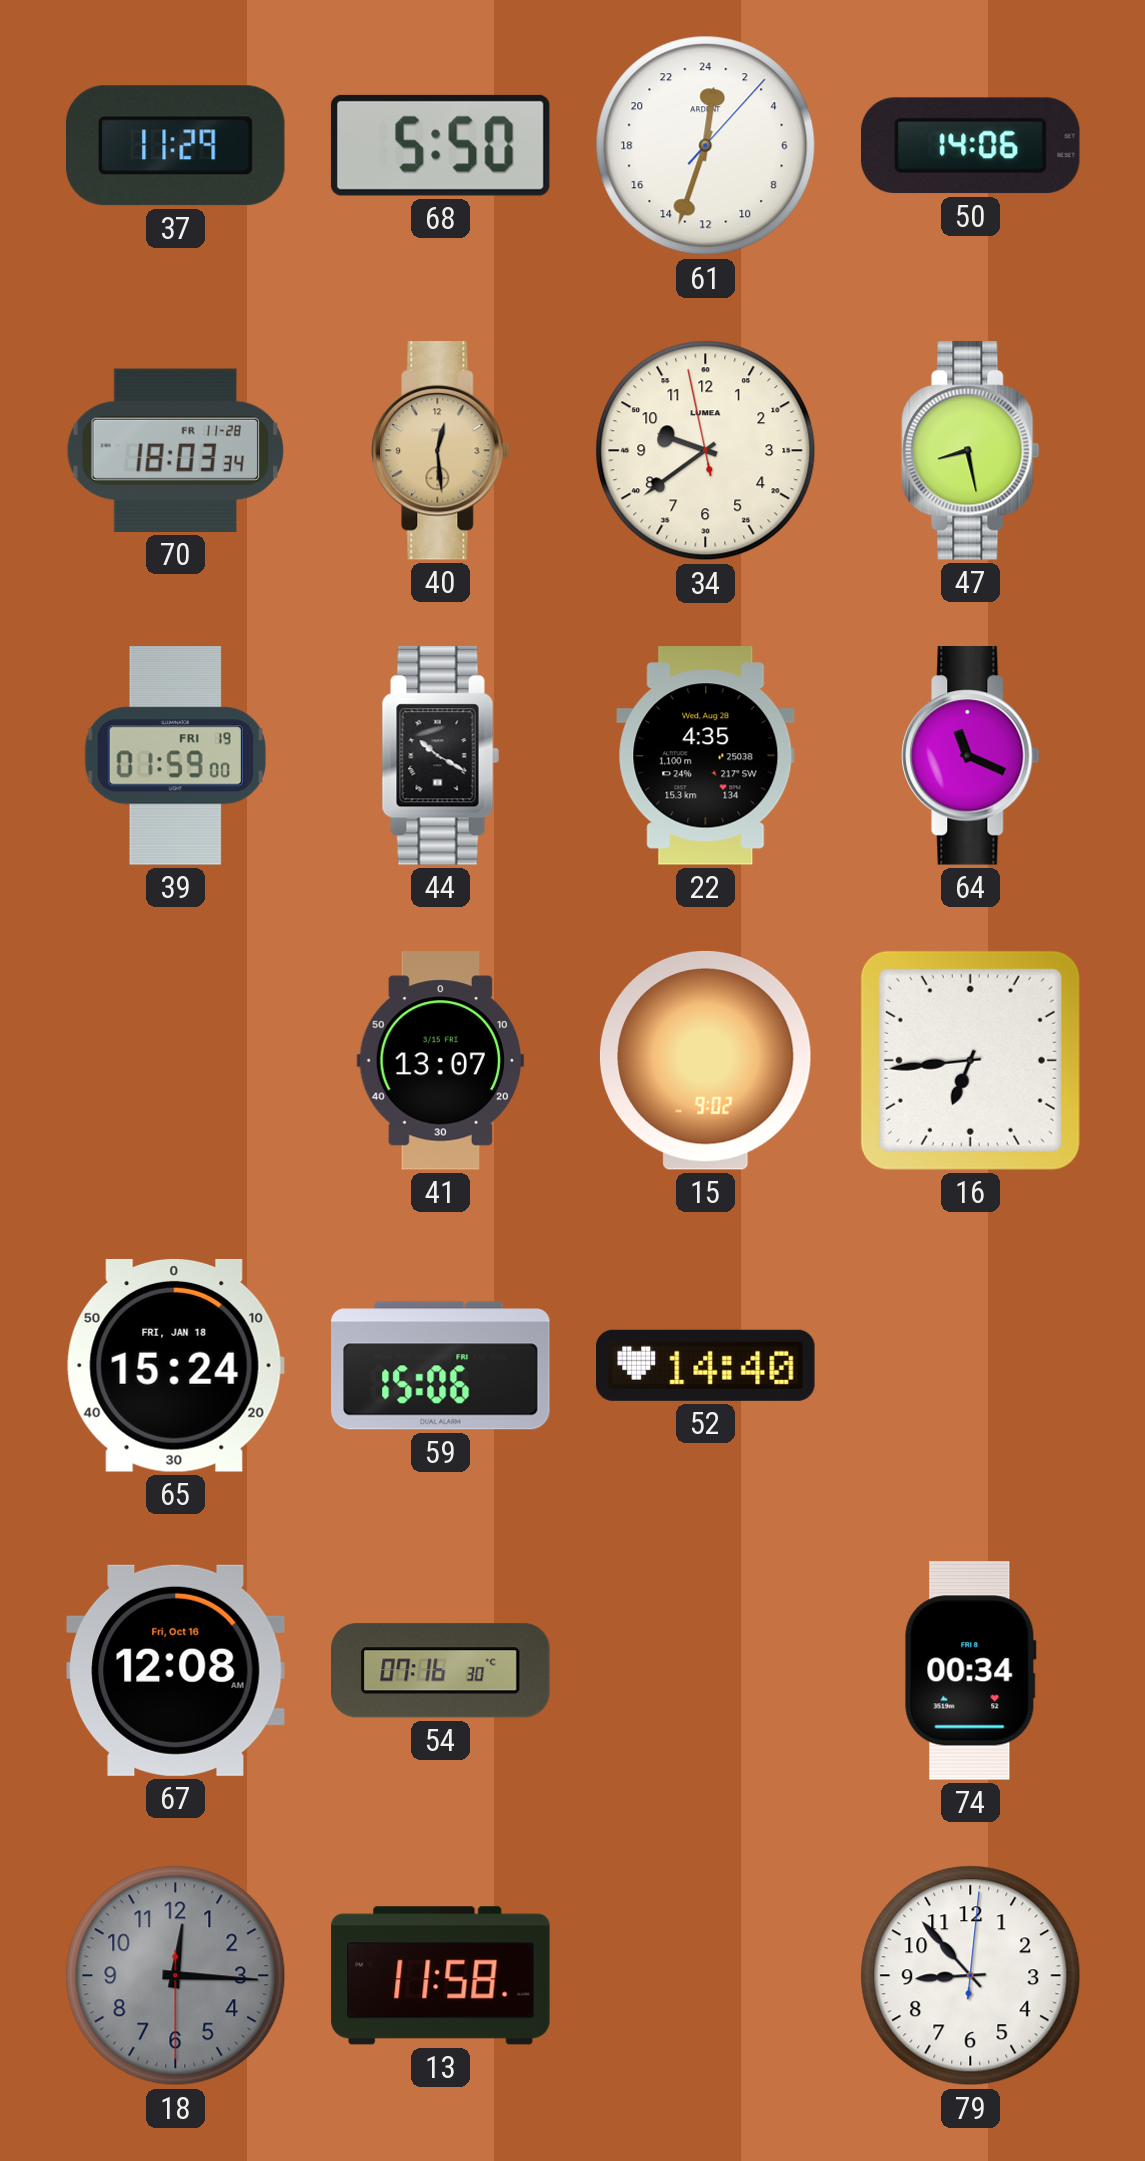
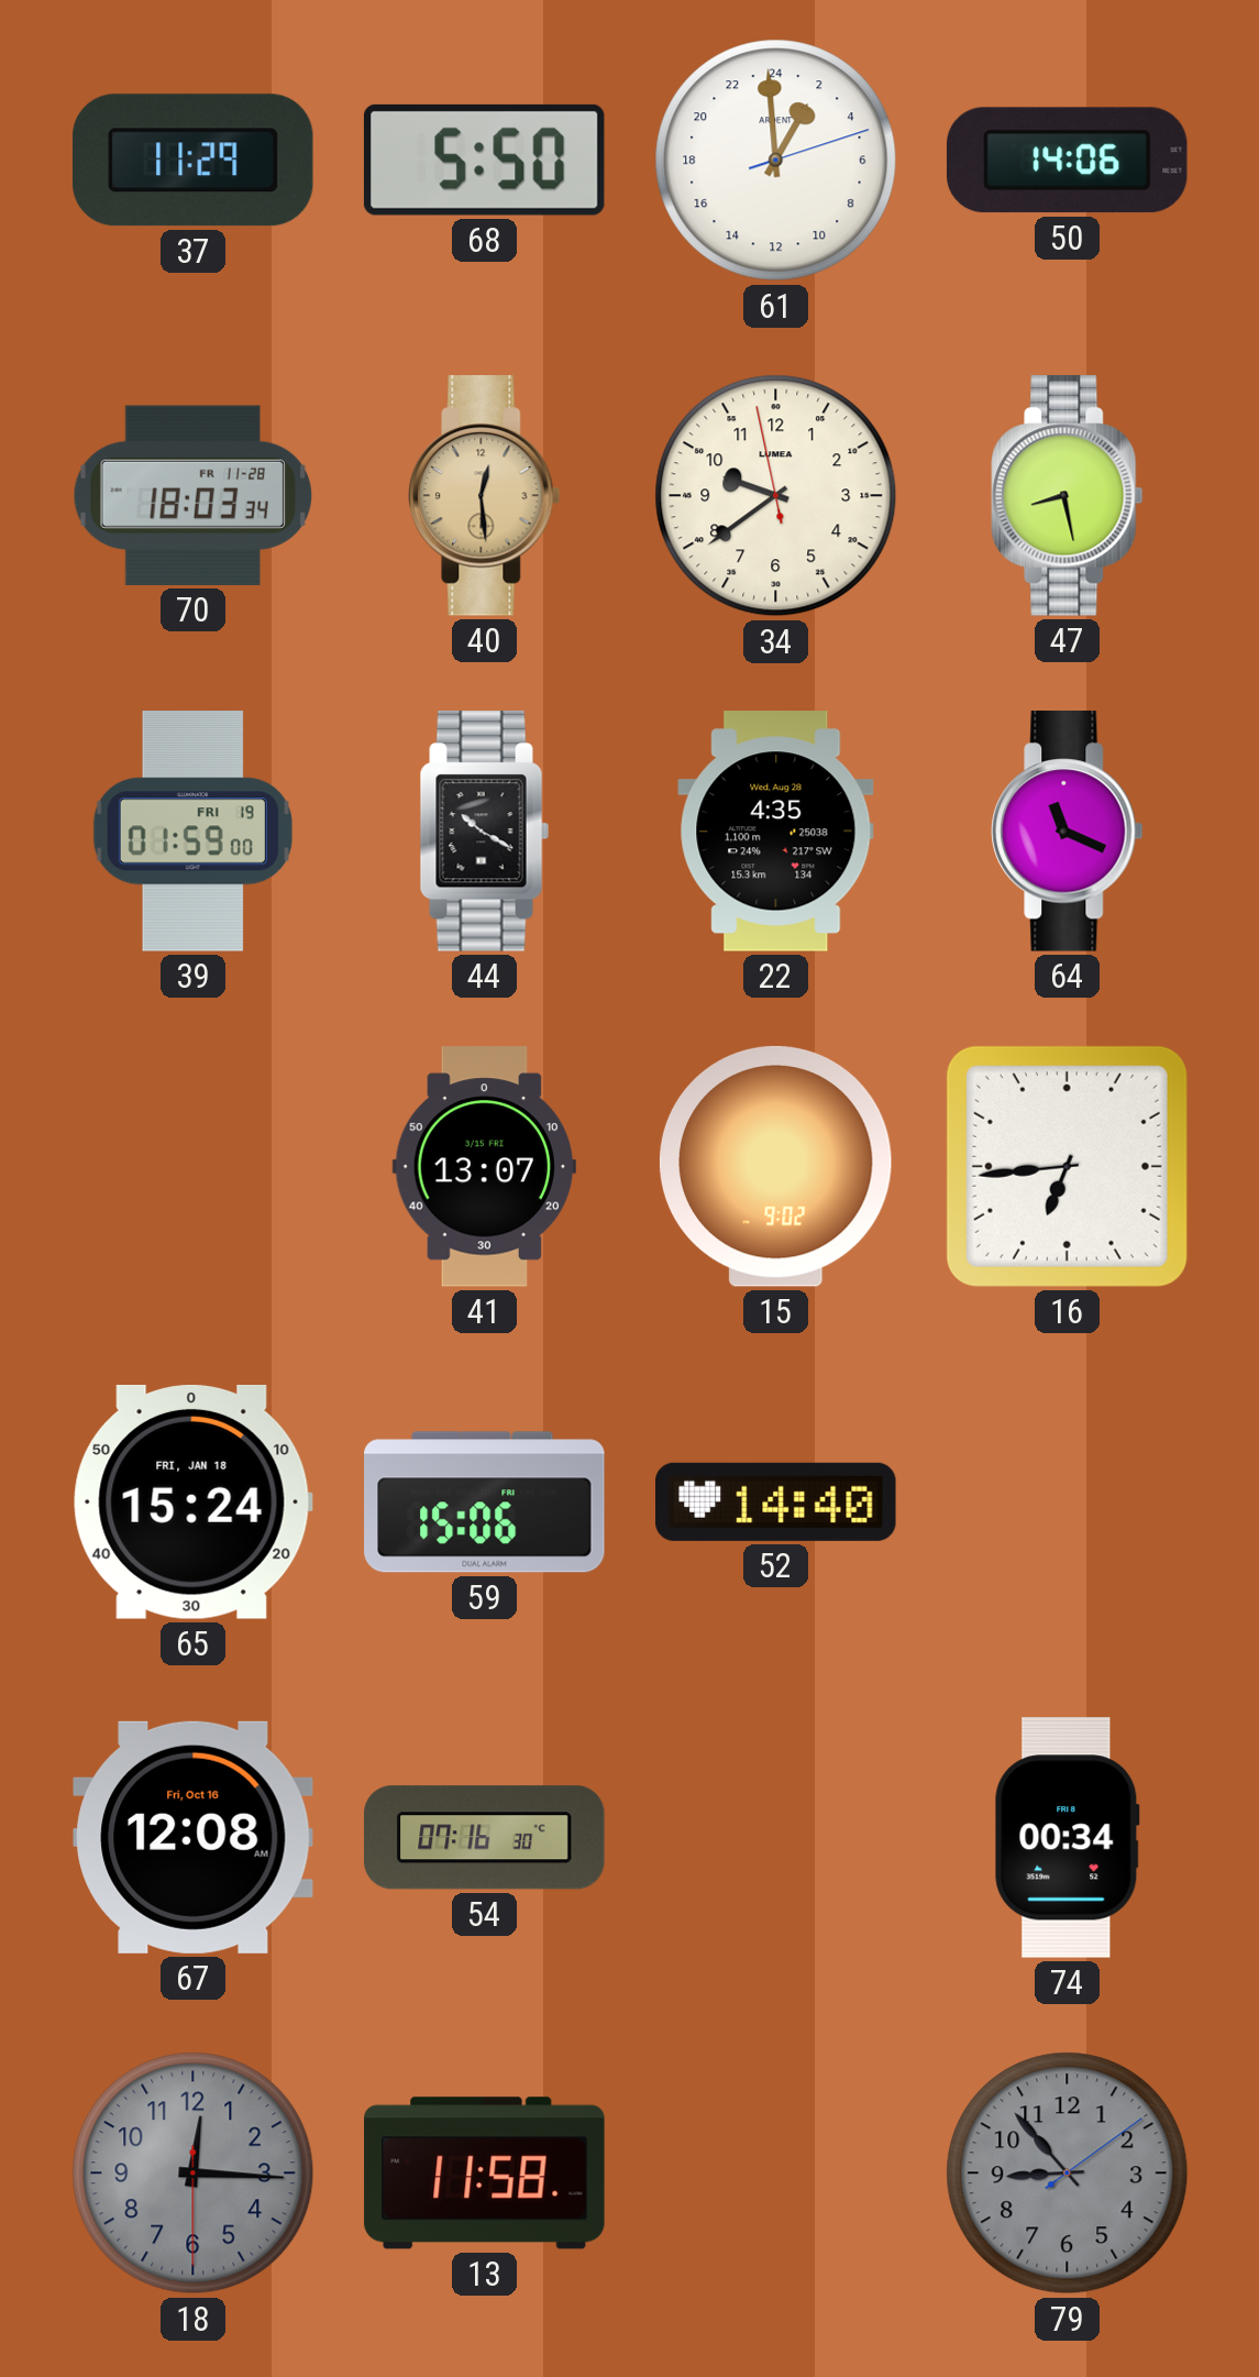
61: 0:33 -> 1:59
79: 8:53:01 -> 8:53:09
79 dial: white -> grey
